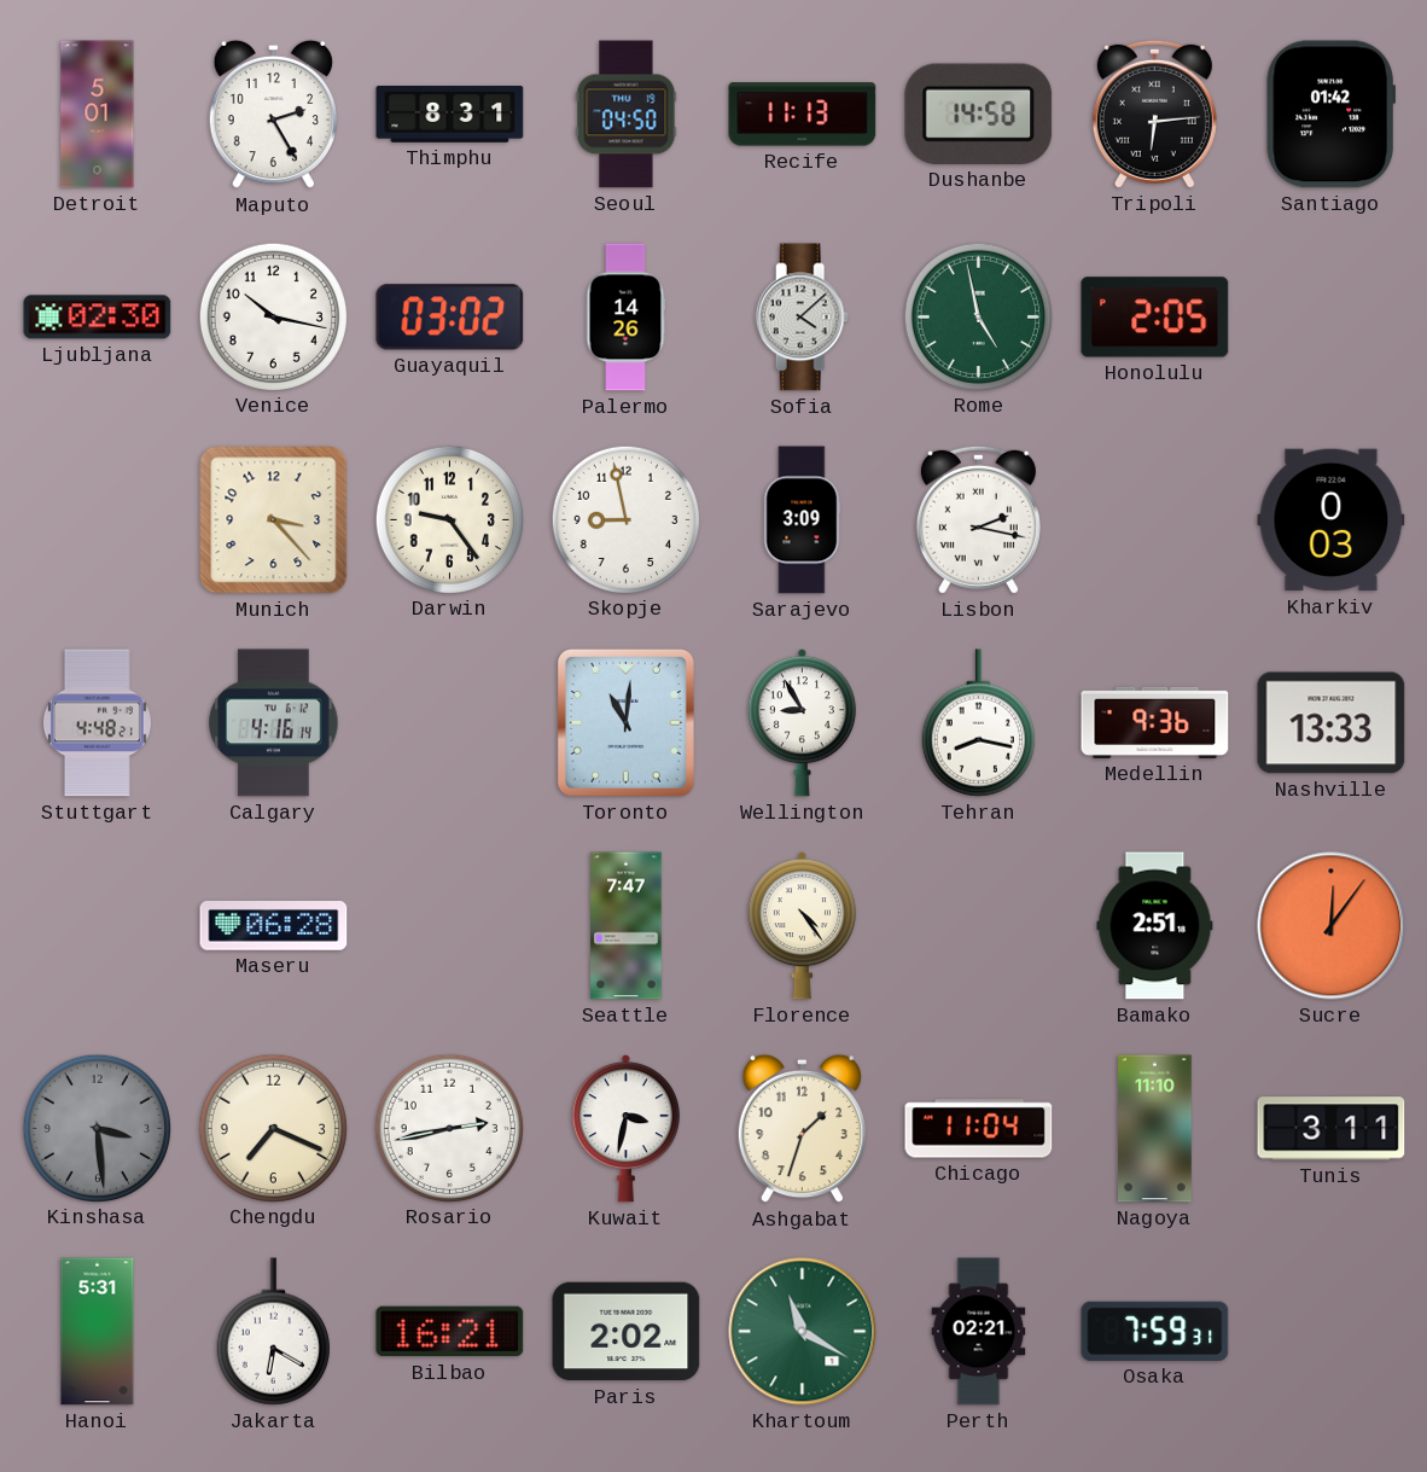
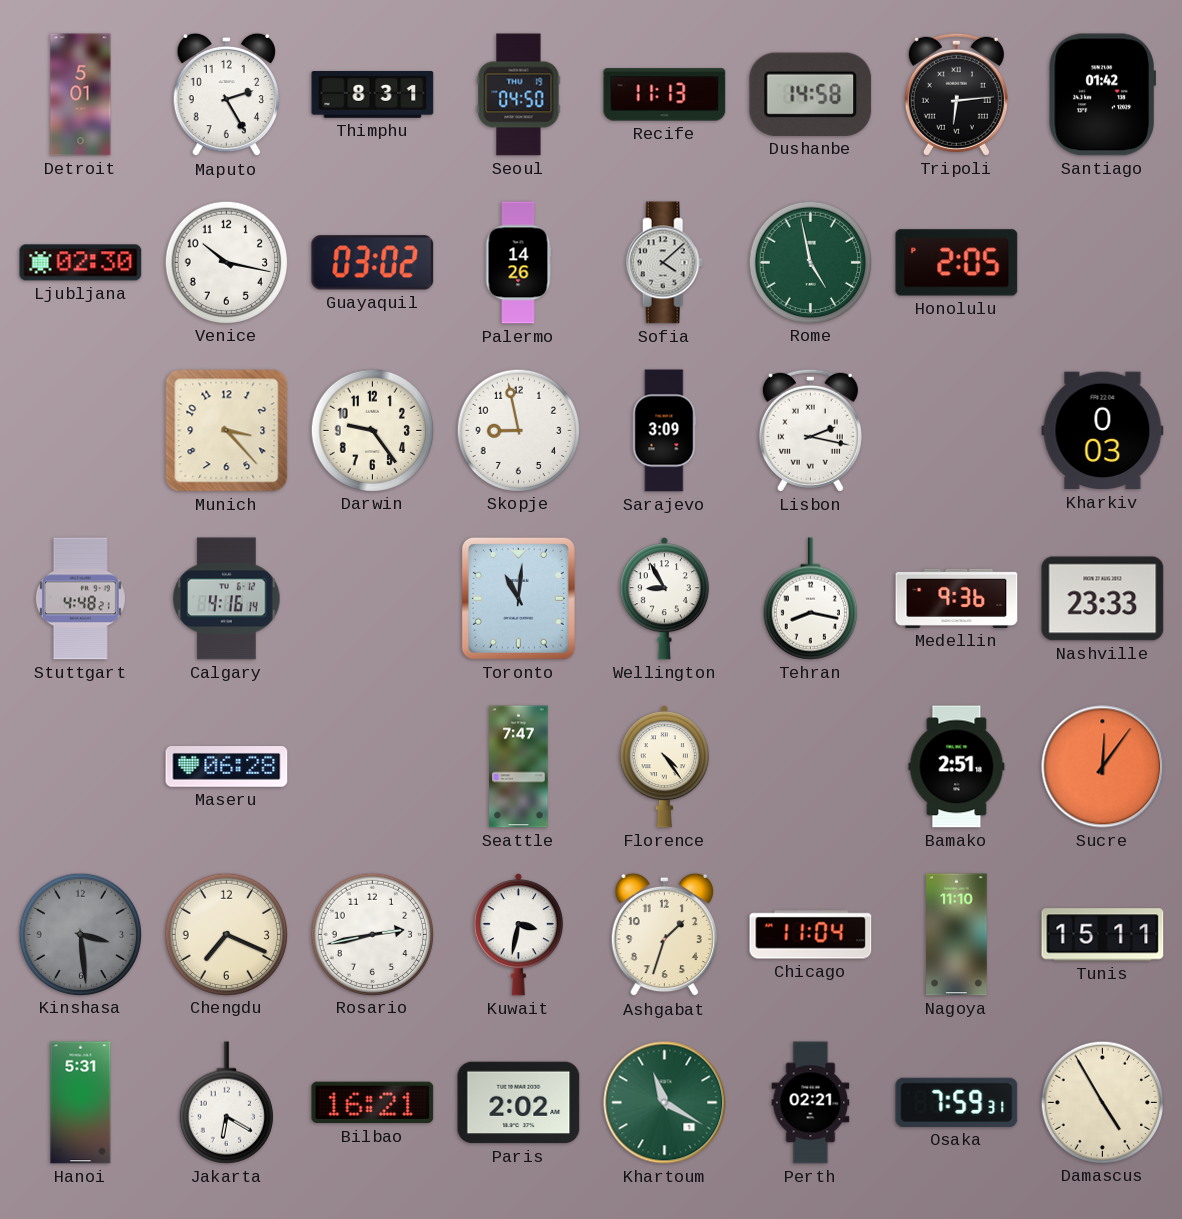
Nashville: 13:33 -> 23:33
Tunis: 3:11 -> 15:11
Damascus: none -> 4:55
